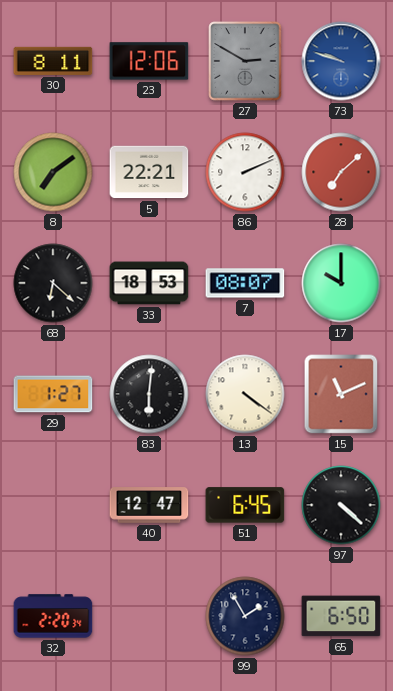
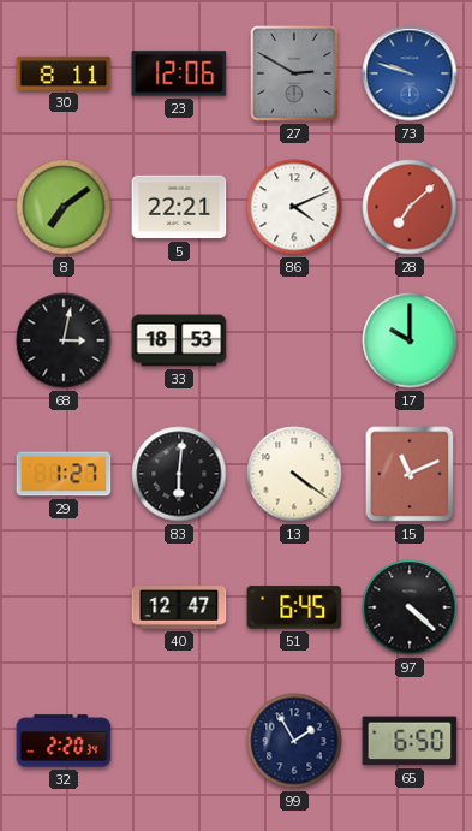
86: 2:11 -> 4:11
68: 6:22 -> 3:02
7: 08:07 -> none
